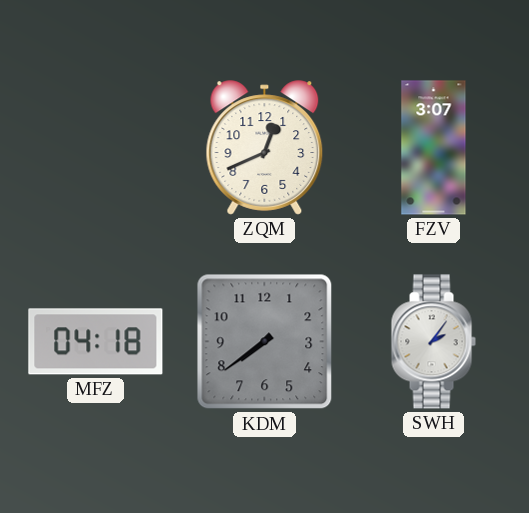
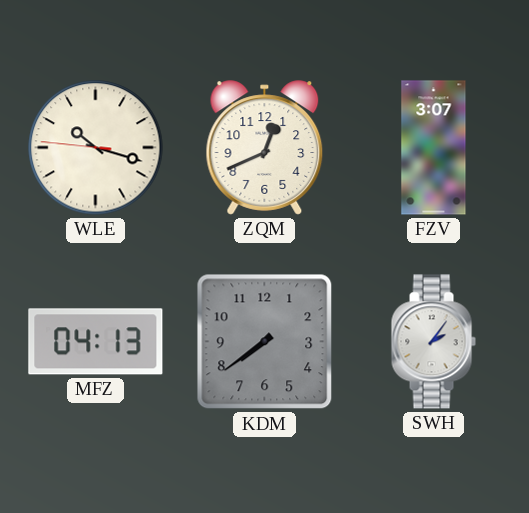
WLE: none -> 10:17
MFZ: 04:18 -> 04:13
